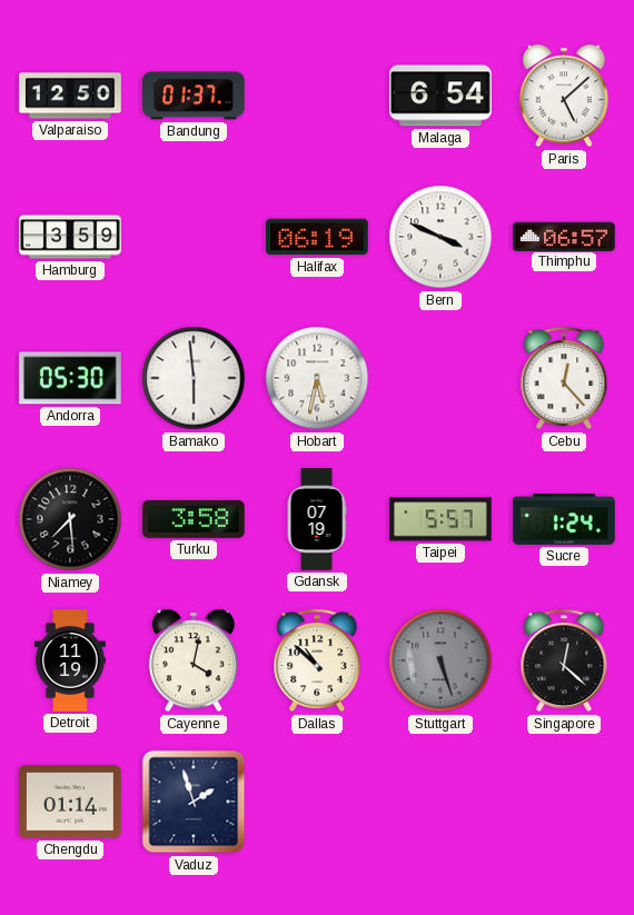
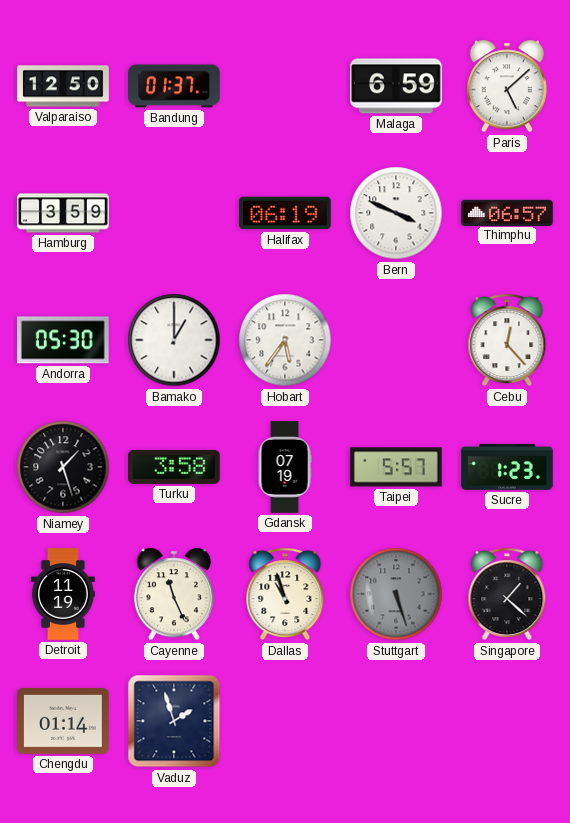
Malaga: 6:54 -> 6:59
Bamako: 5:59 -> 1:00
Hobart: 5:32 -> 5:36
Niamey: 7:29 -> 1:27
Sucre: 1:24 -> 1:23
Cayenne: 4:02 -> 11:26
Dallas: 10:52 -> 10:57
Singapore: 12:22 -> 1:22
